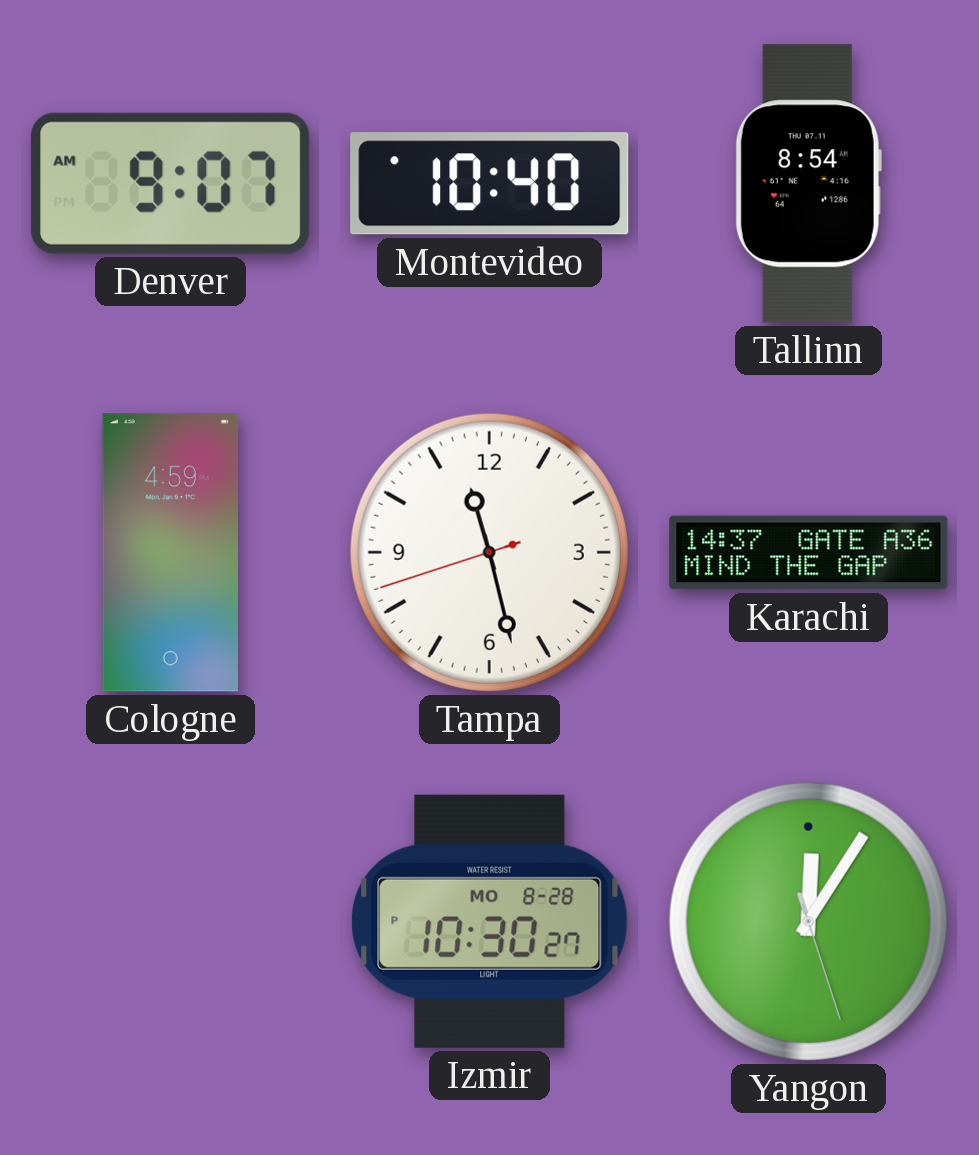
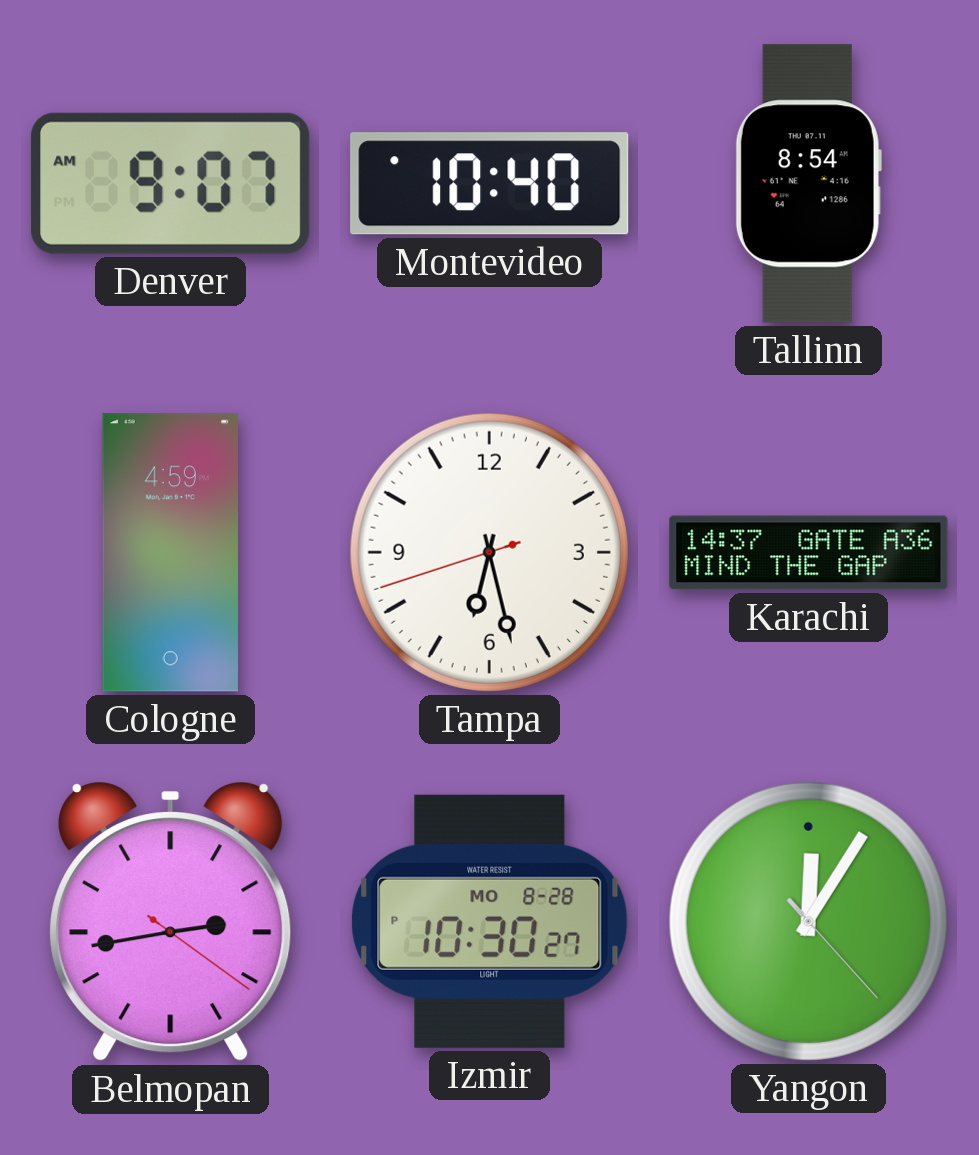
Tampa: 11:27 -> 6:27
Belmopan: none -> 2:43
Yangon: 12:05:27 -> 12:05:23
